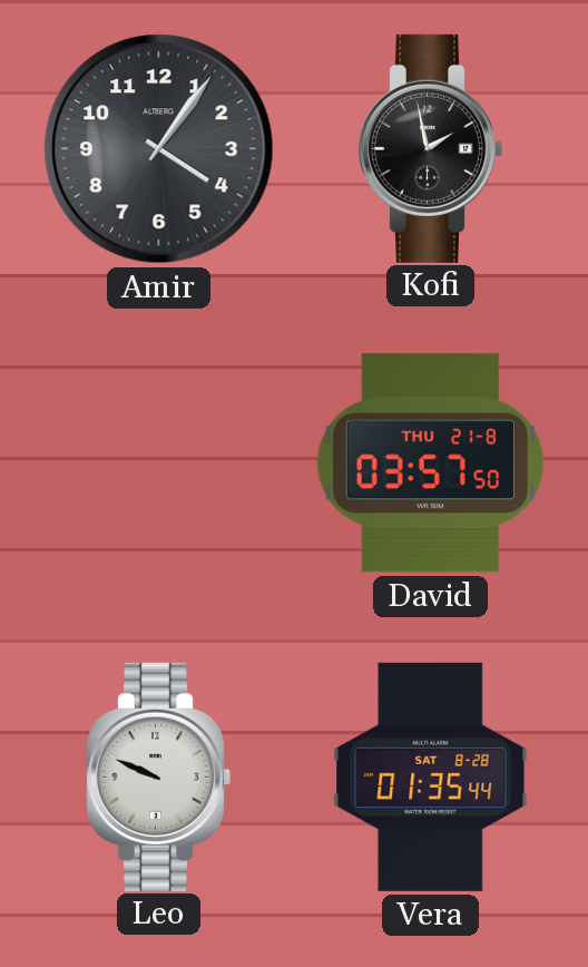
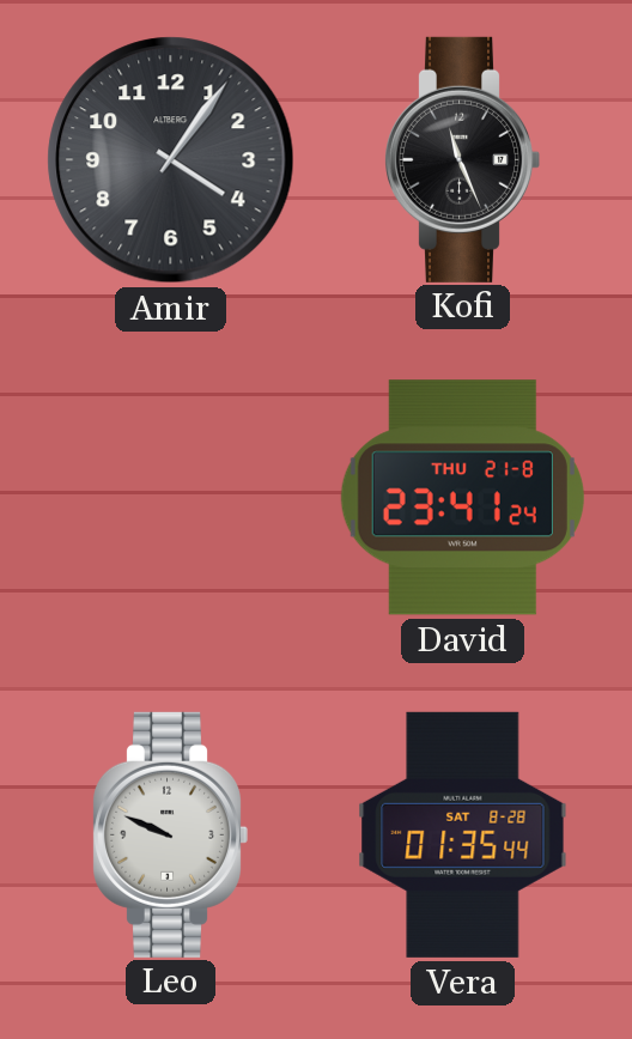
Kofi: 1:58 -> 11:26
David: 03:57 -> 23:41
